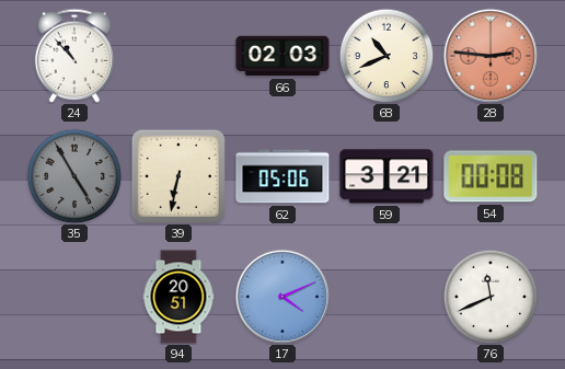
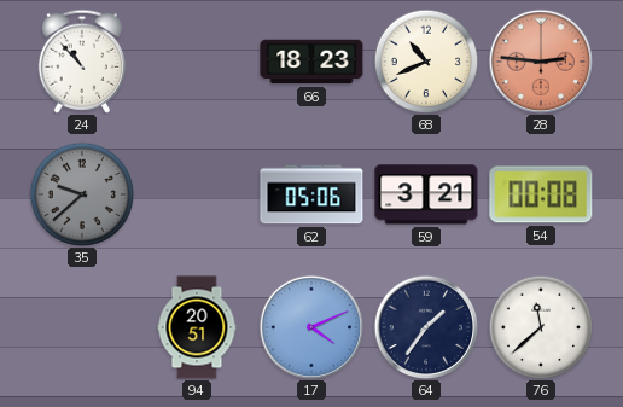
66: 02:03 -> 18:23
35: 4:55 -> 9:38
39: 6:32 -> none
64: none -> 1:36
76: 11:41 -> 11:38
